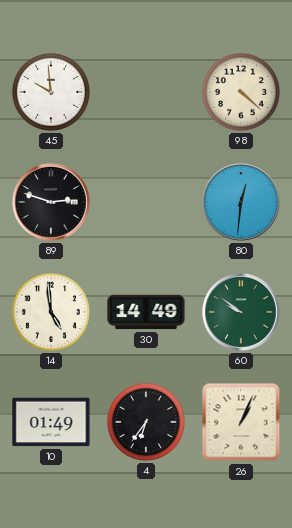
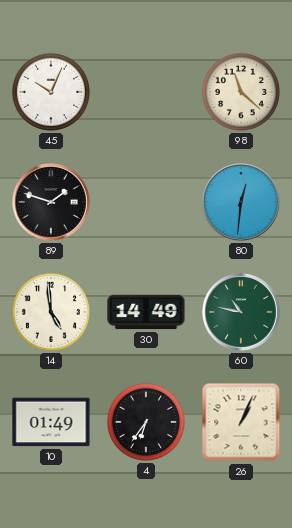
45: 9:59 -> 10:04
98: 4:22 -> 11:22
89: 2:48 -> 1:48
60: 9:51 -> 10:47
